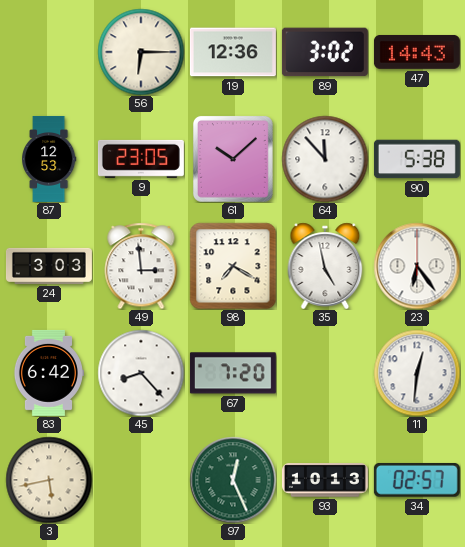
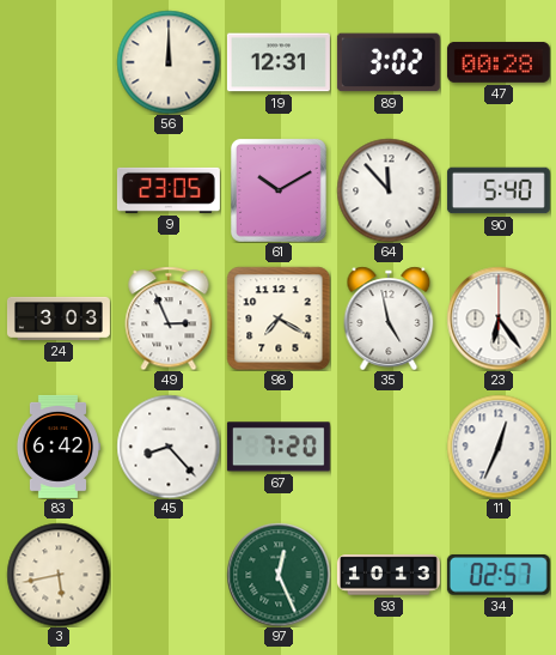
56: 6:15 -> 12:00
19: 12:36 -> 12:31
47: 14:43 -> 00:28
87: 12:53 -> none
61: 10:08 -> 10:10
90: 5:38 -> 5:40
49: 2:59 -> 2:56
11: 12:31 -> 12:34
